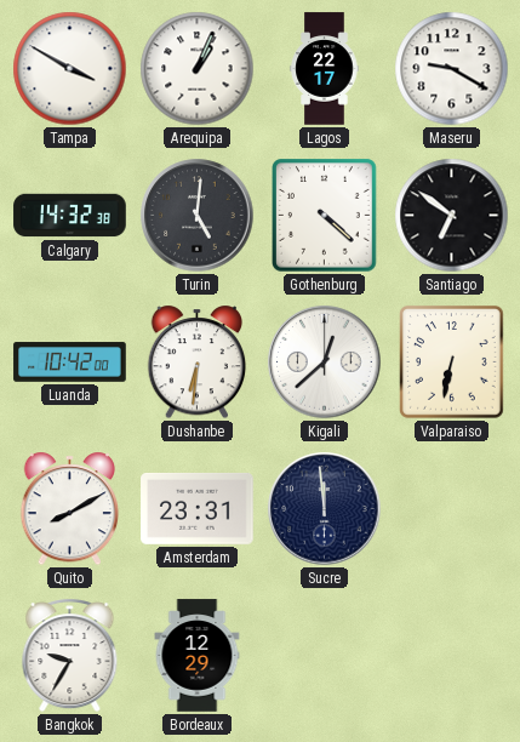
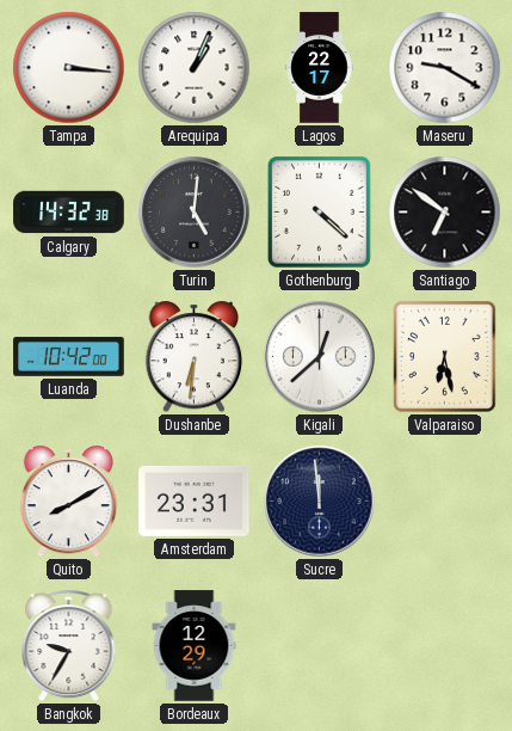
Tampa: 3:50 -> 3:16
Valparaiso: 6:32 -> 6:28
